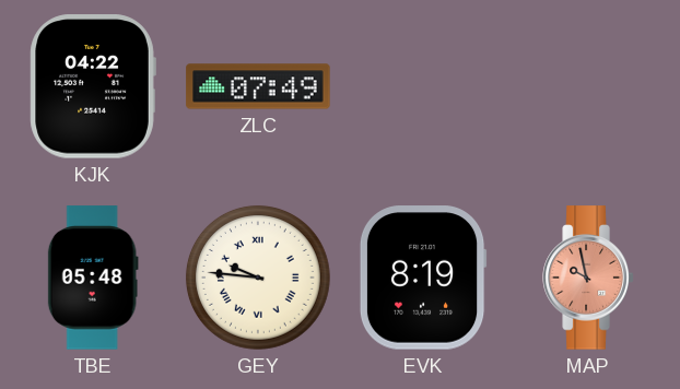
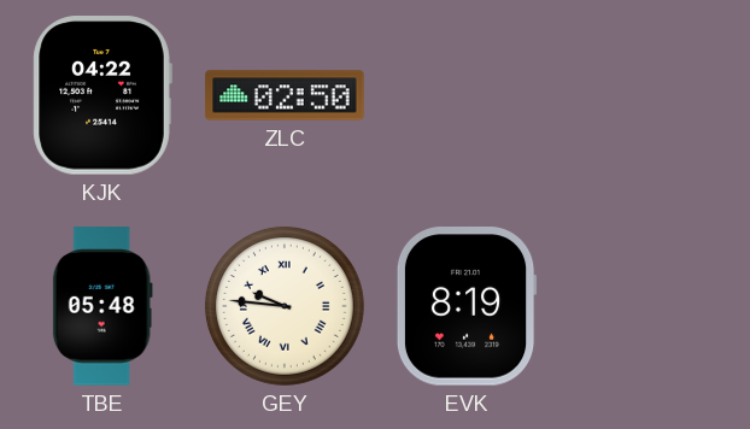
ZLC: 07:49 -> 02:50
MAP: 9:58 -> none
